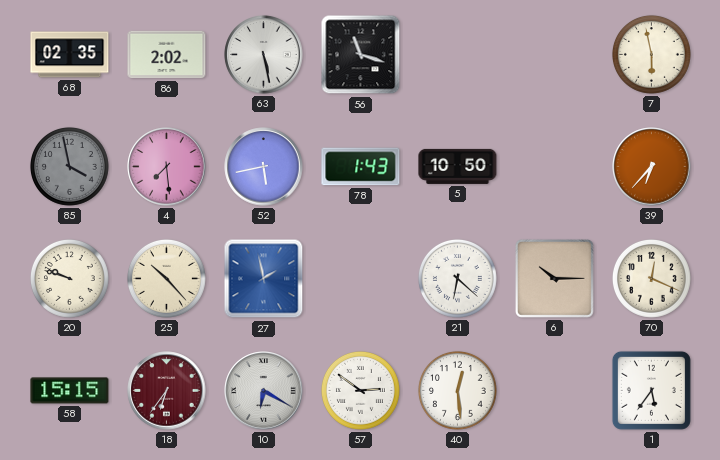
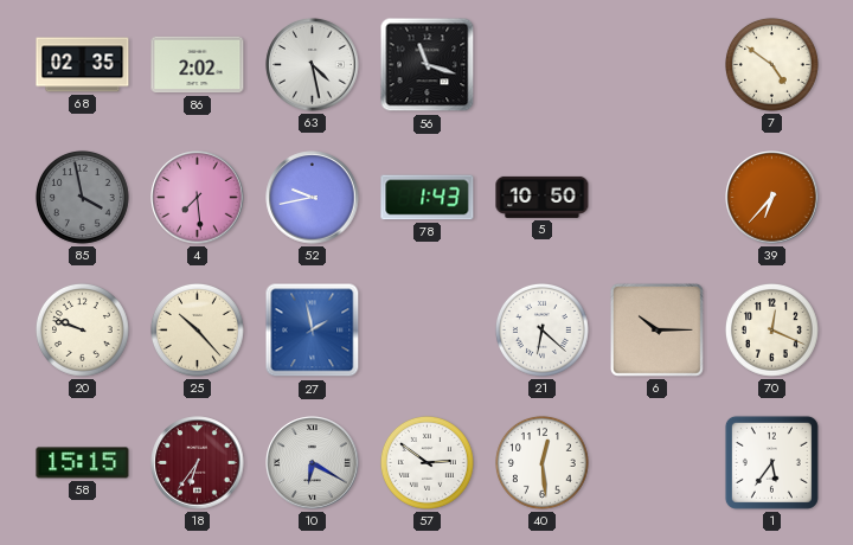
63: 5:28 -> 4:28
7: 5:58 -> 4:51
52: 5:43 -> 9:43
